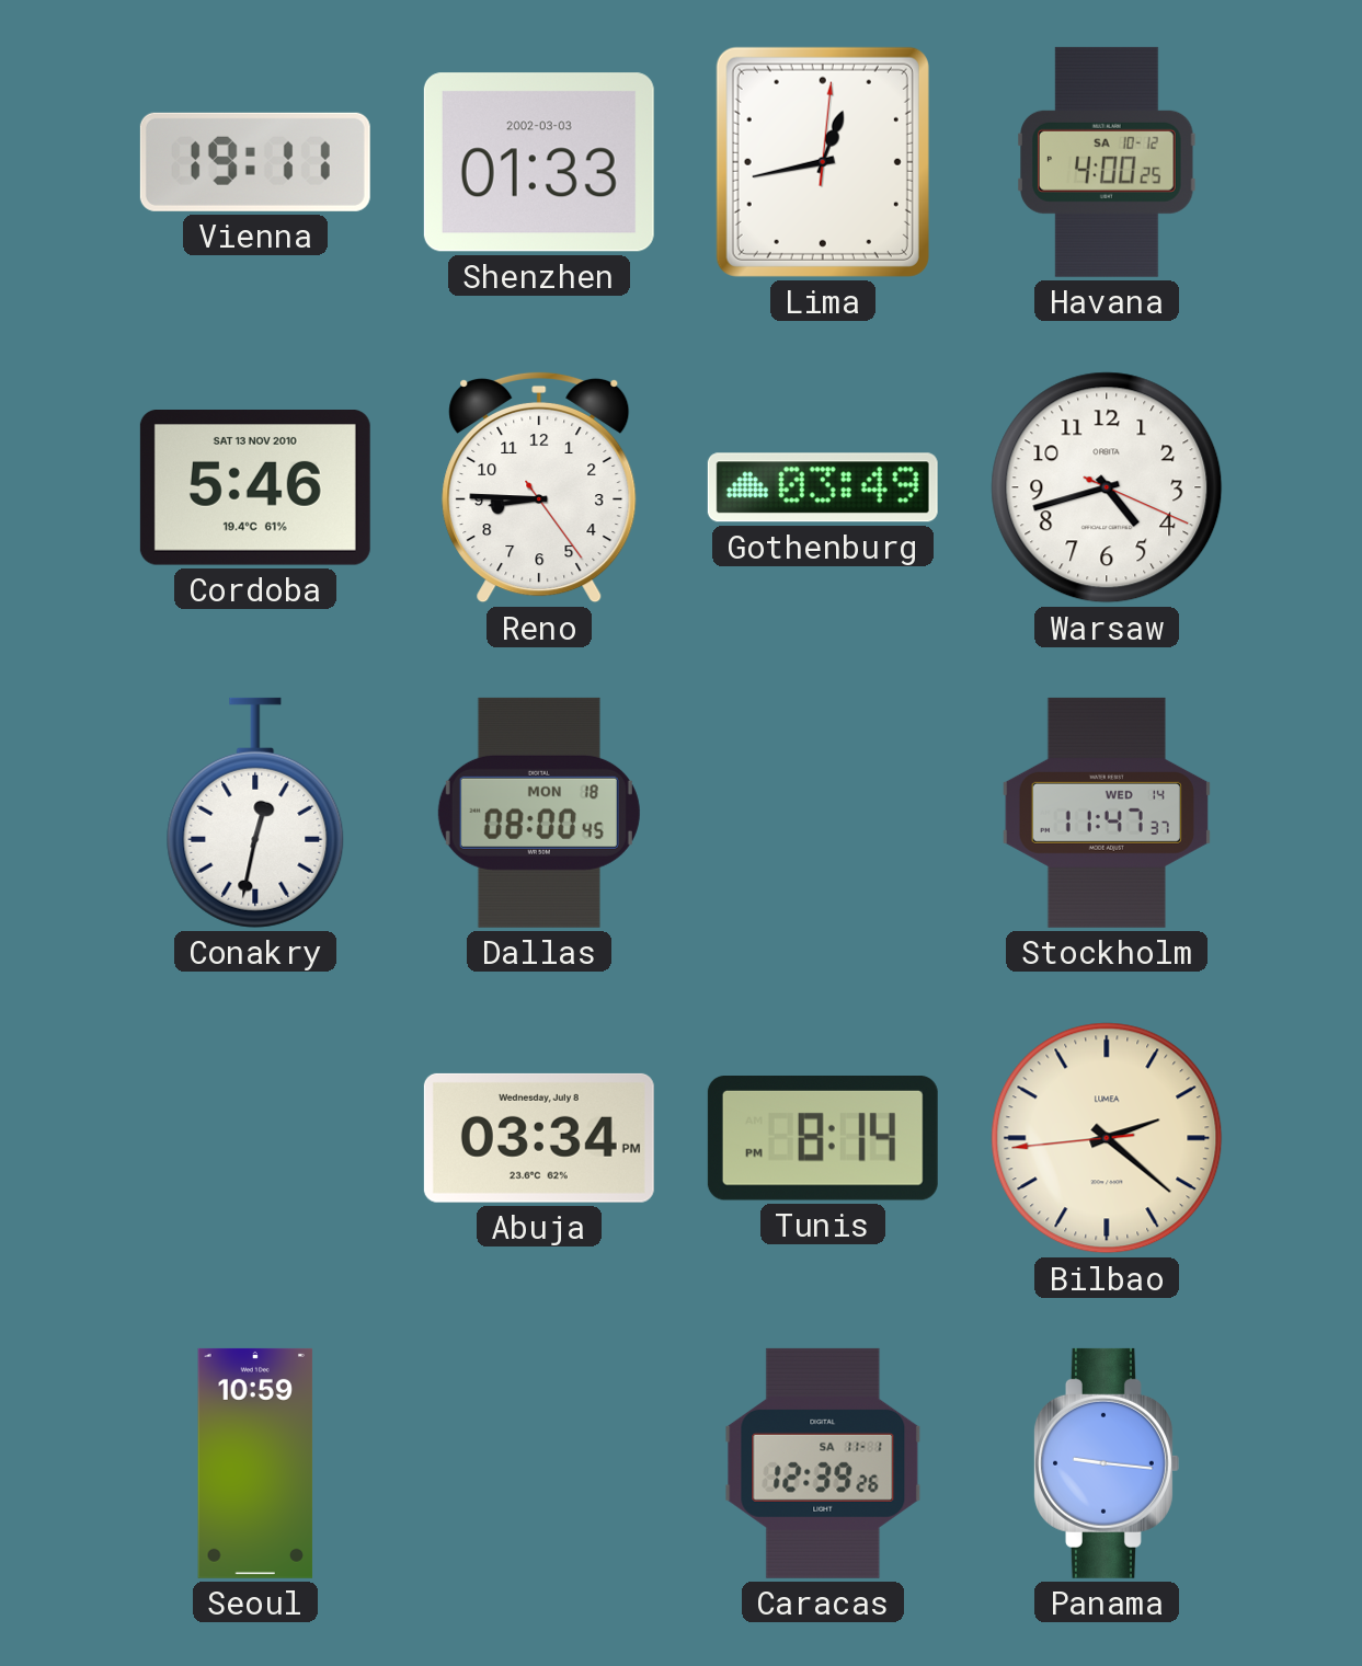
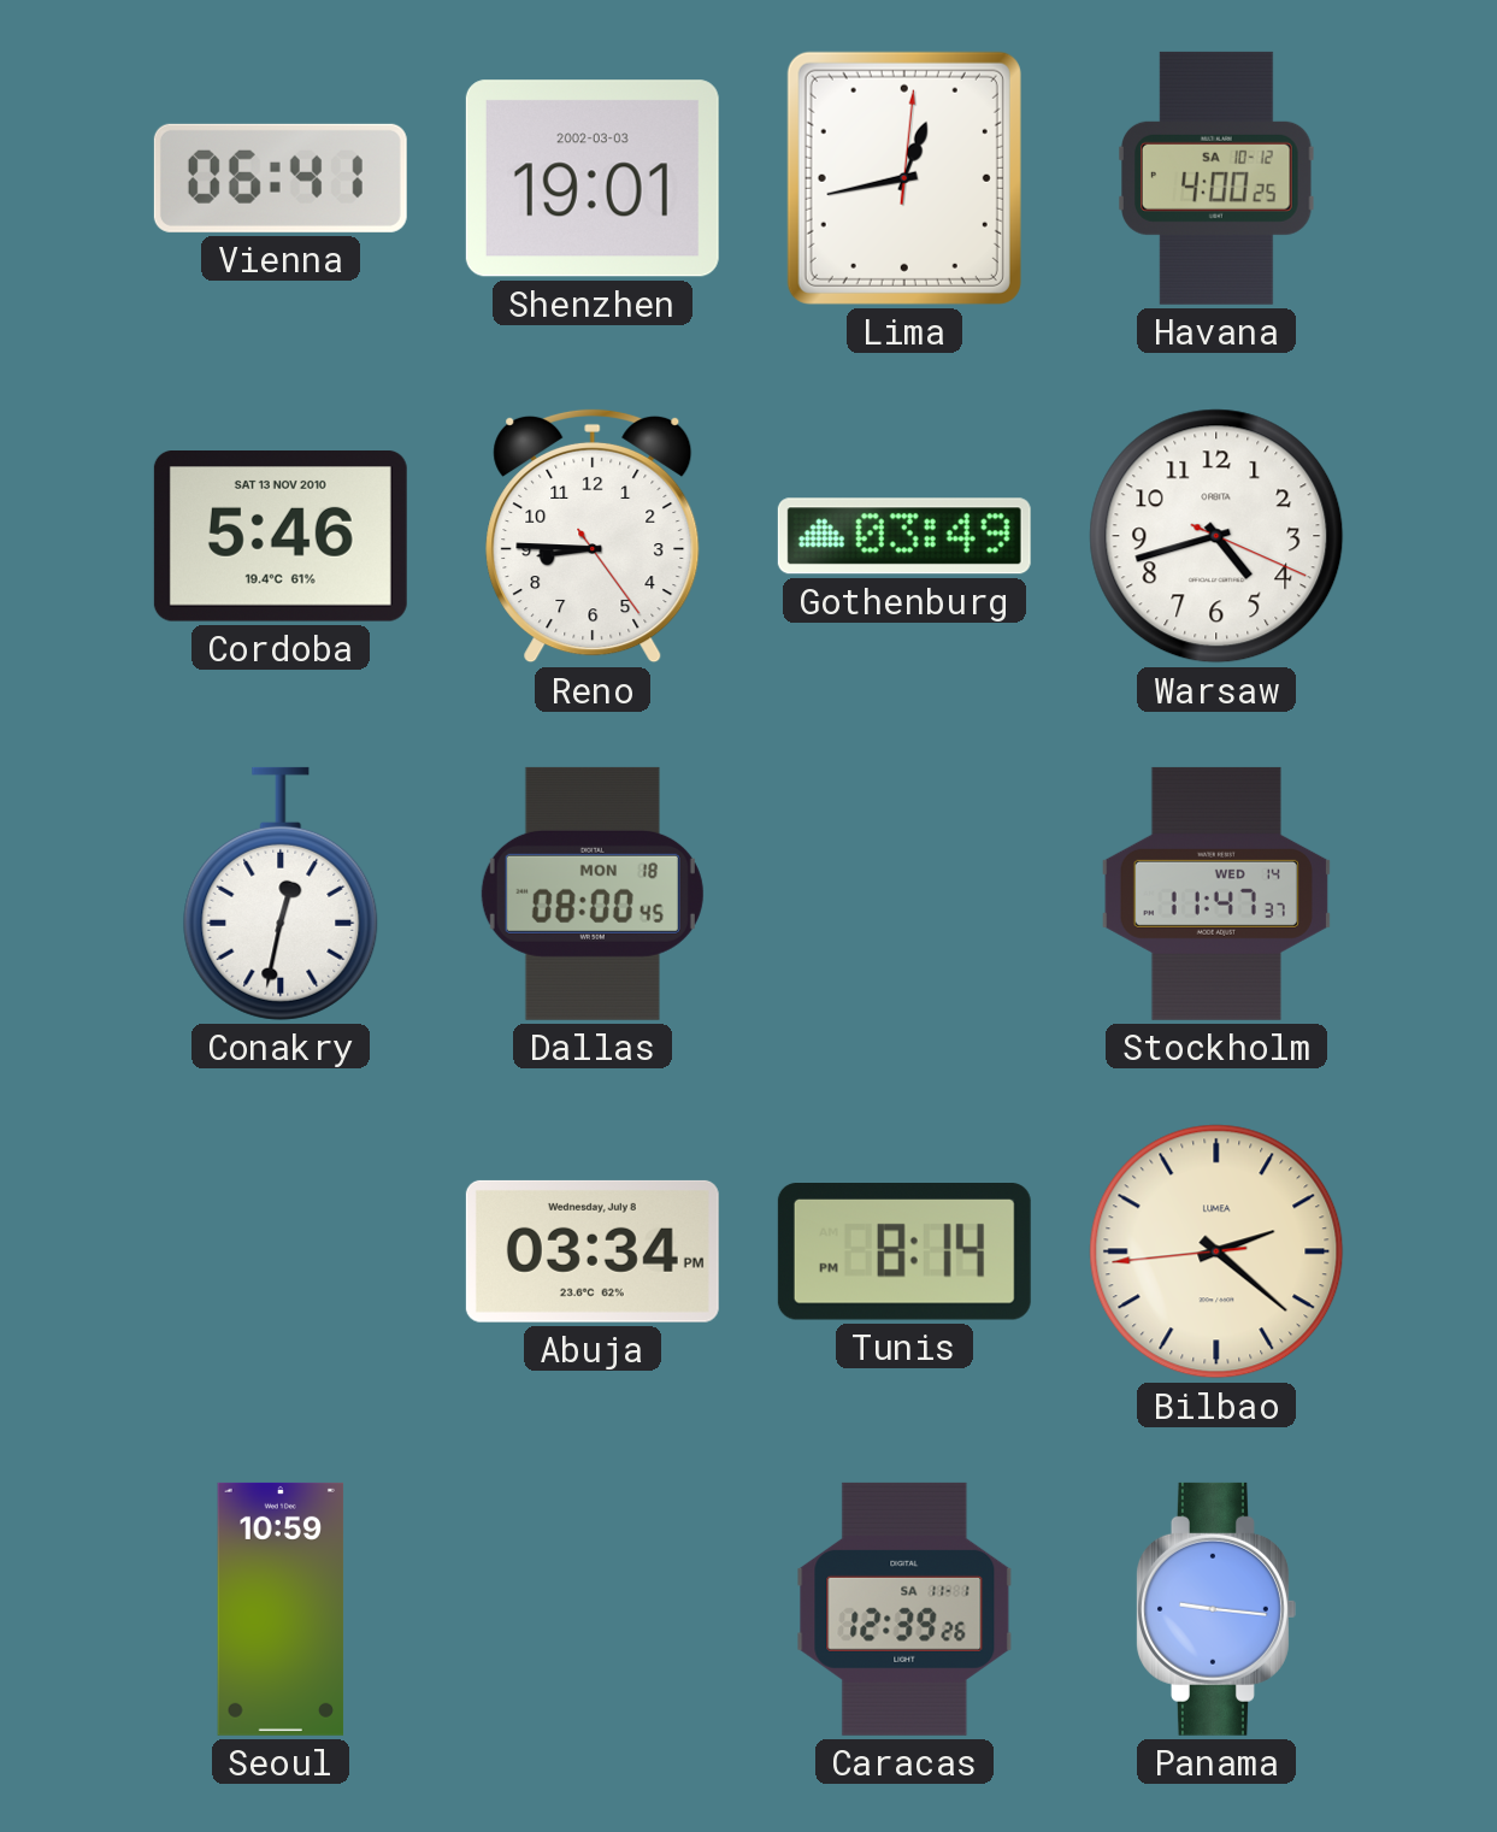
Vienna: 19:11 -> 06:41
Shenzhen: 01:33 -> 19:01
